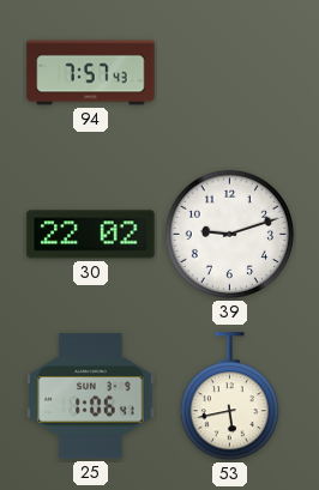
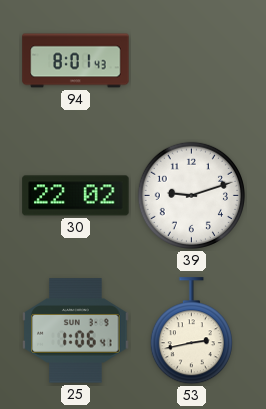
94: 7:57 -> 8:01
53: 5:43 -> 2:43
